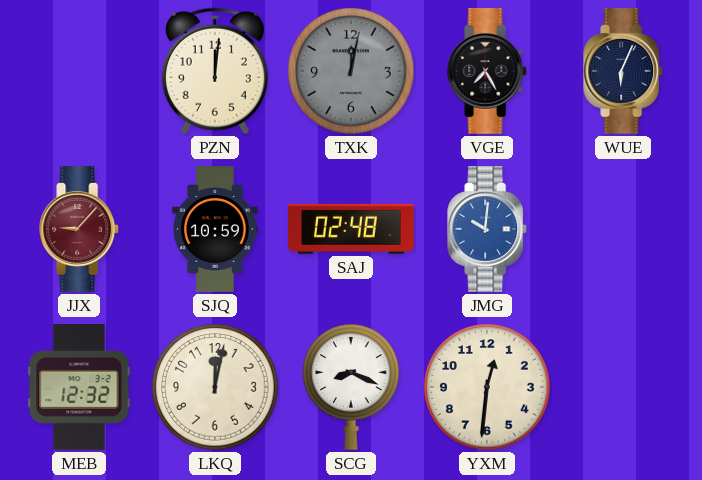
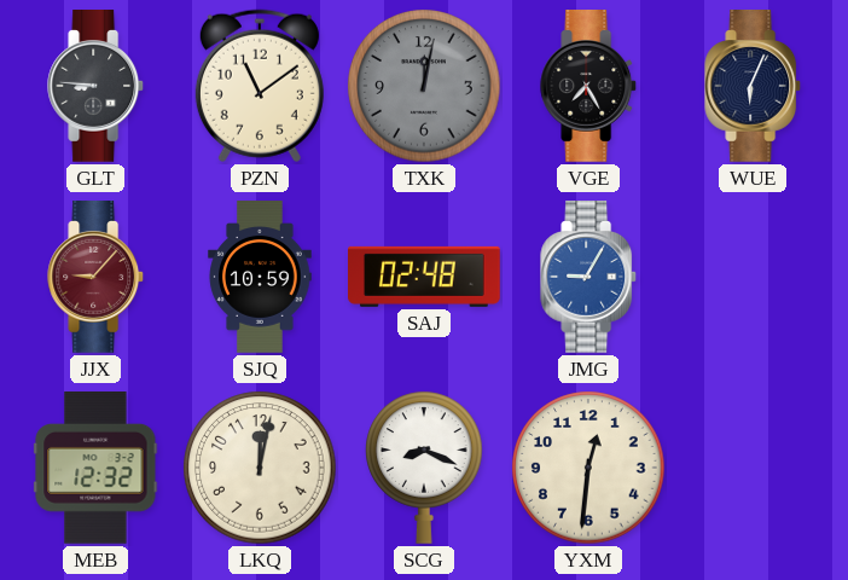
GLT: none -> 8:46
PZN: 12:01 -> 11:09
JMG: 10:01 -> 9:05
